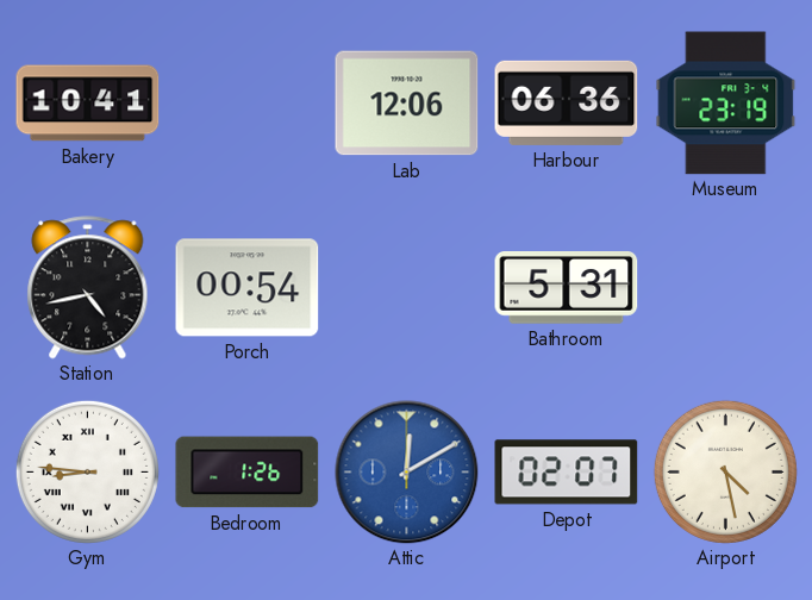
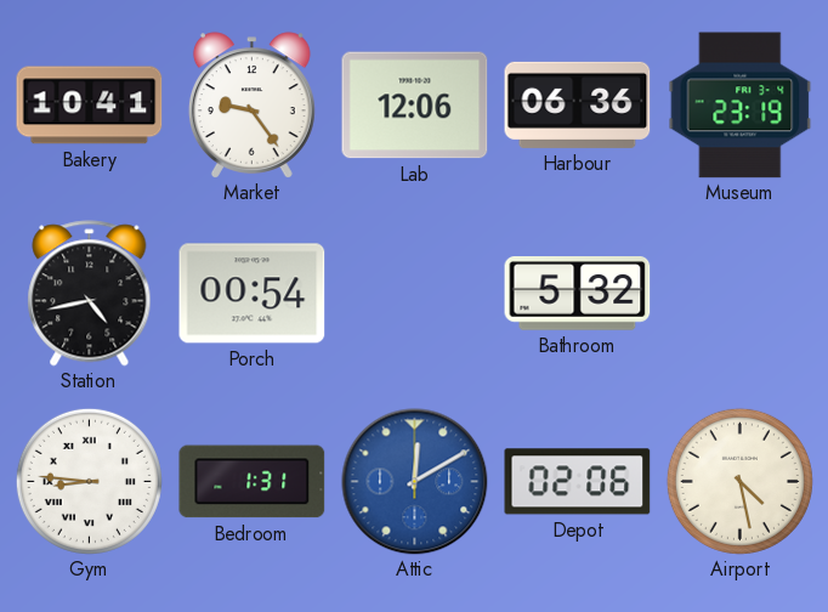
Market: none -> 9:24
Bathroom: 5:31 -> 5:32
Bedroom: 1:26 -> 1:31
Depot: 02:07 -> 02:06
